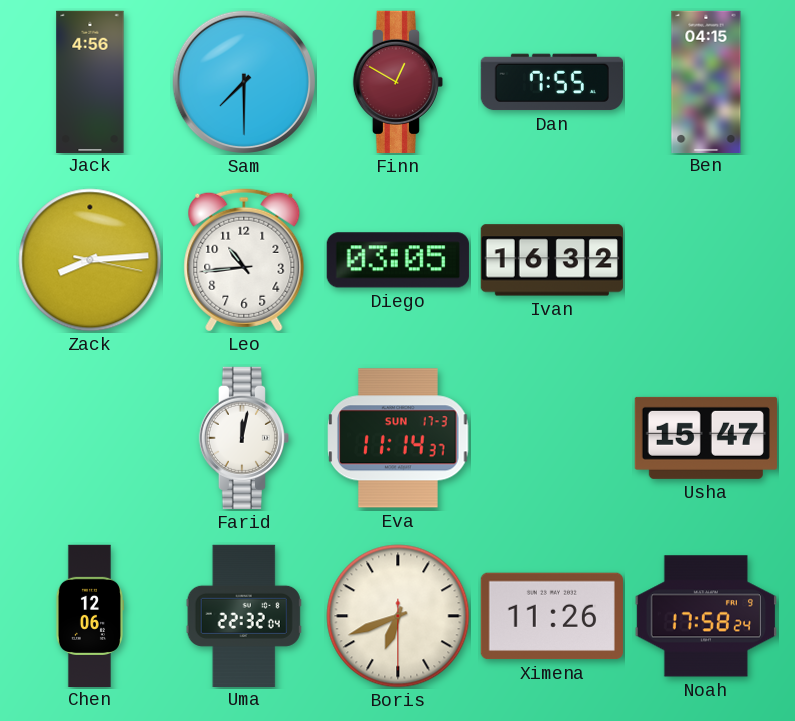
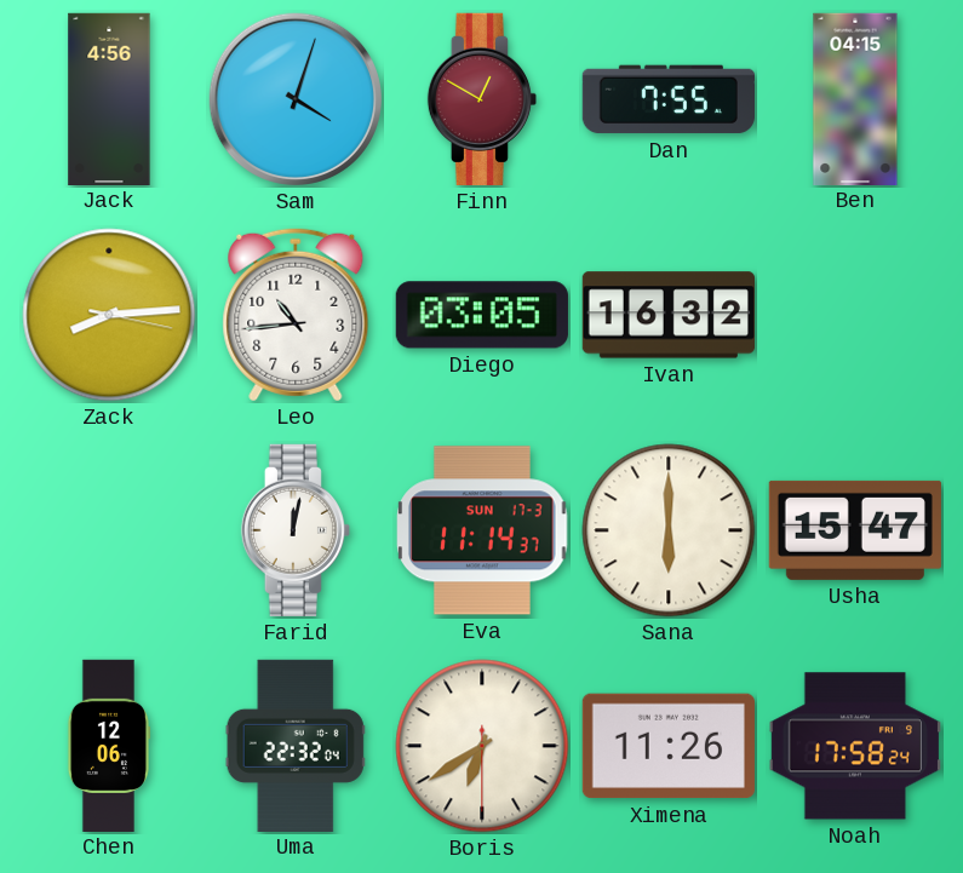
Sam: 7:30 -> 4:03
Sana: none -> 6:00
Boris: 6:41 -> 6:39
